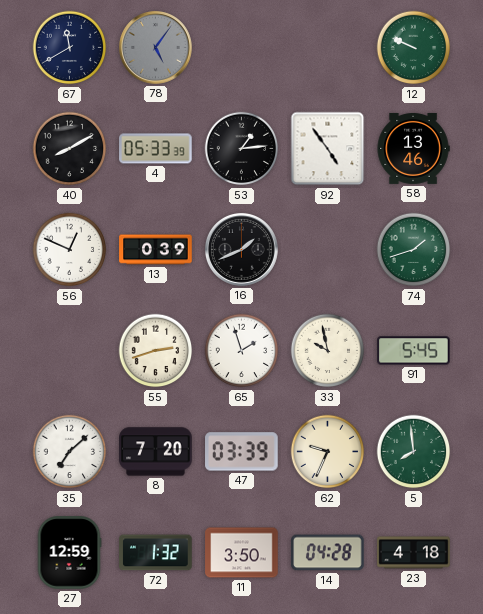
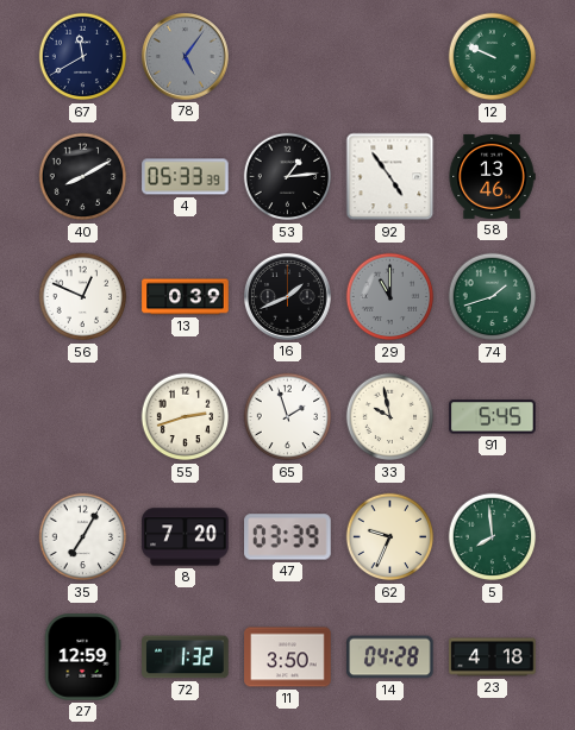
29: none -> 11:00
35: 7:08 -> 7:05
